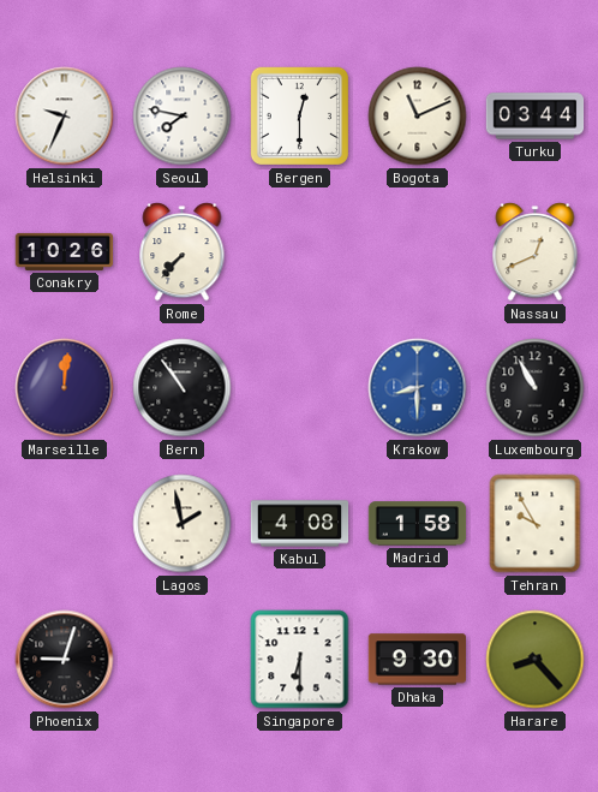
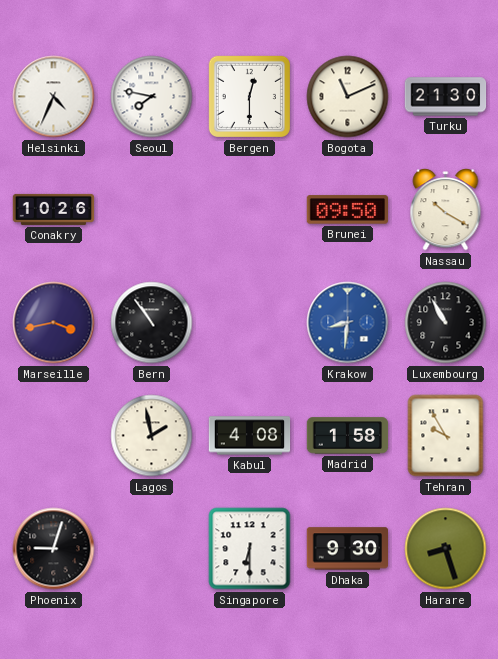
Helsinki: 9:34 -> 4:34
Turku: 03:44 -> 21:30
Rome: 7:37 -> none
Brunei: none -> 09:50
Nassau: 12:41 -> 10:20
Marseille: 12:01 -> 3:43
Krakow: 8:30 -> 8:31
Harare: 8:23 -> 8:27
